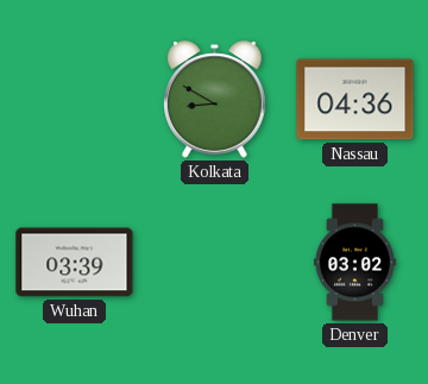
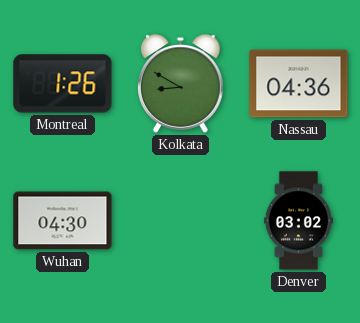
Montreal: none -> 1:26
Wuhan: 03:39 -> 04:30
